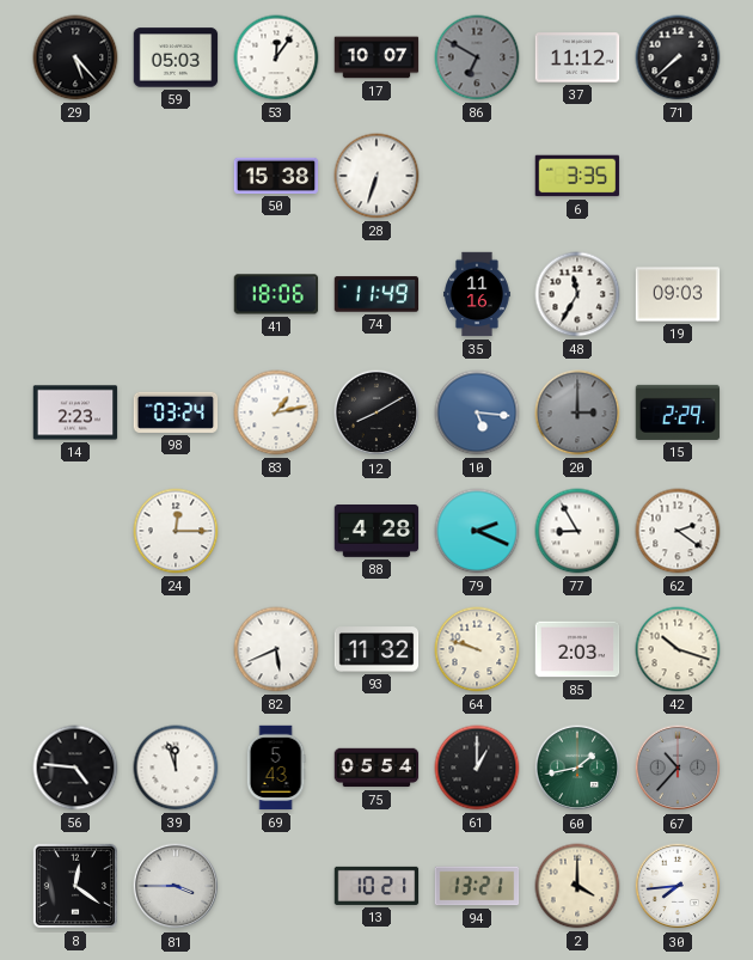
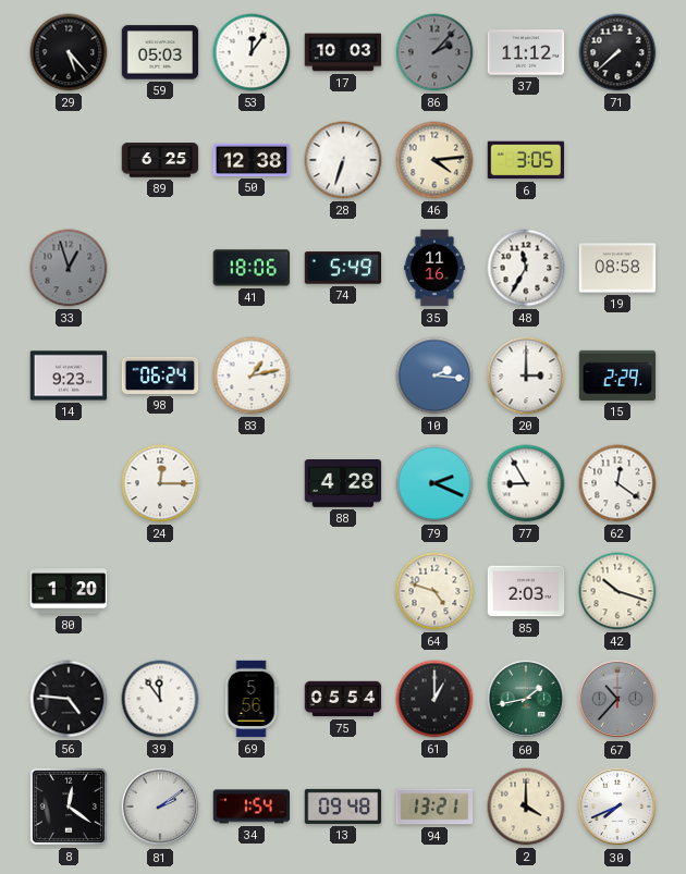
17: 10:07 -> 10:03
86: 6:50 -> 2:07
89: none -> 6:25
50: 15:38 -> 12:38
46: none -> 4:14
6: 3:35 -> 3:05
33: none -> 12:57
74: 11:49 -> 5:49
19: 09:03 -> 08:58
14: 2:23 -> 9:23
98: 03:24 -> 06:24
12: 8:10 -> none
10: 5:16 -> 2:16
20 dial: grey -> white
62: 2:21 -> 12:21
80: none -> 1:20
82: 5:41 -> none
93: 11:32 -> none
64: 9:48 -> 4:48
39: 11:57 -> 11:54
69: 5:43 -> 5:56
81: 3:45 -> 2:09
34: none -> 1:54
13: 10:21 -> 09:48
30: 7:44 -> 7:41
